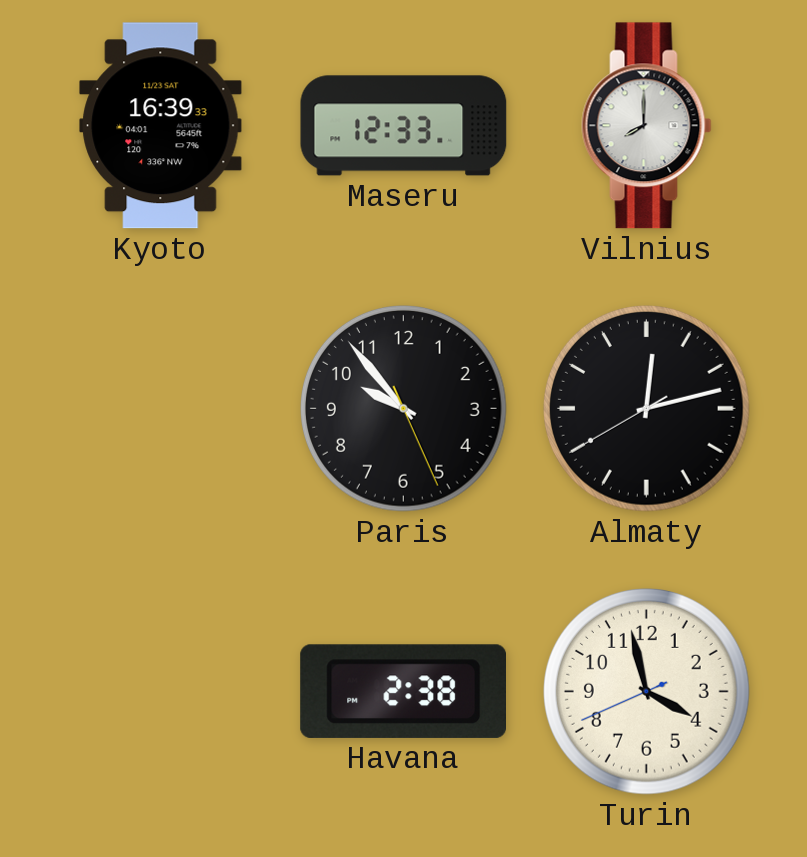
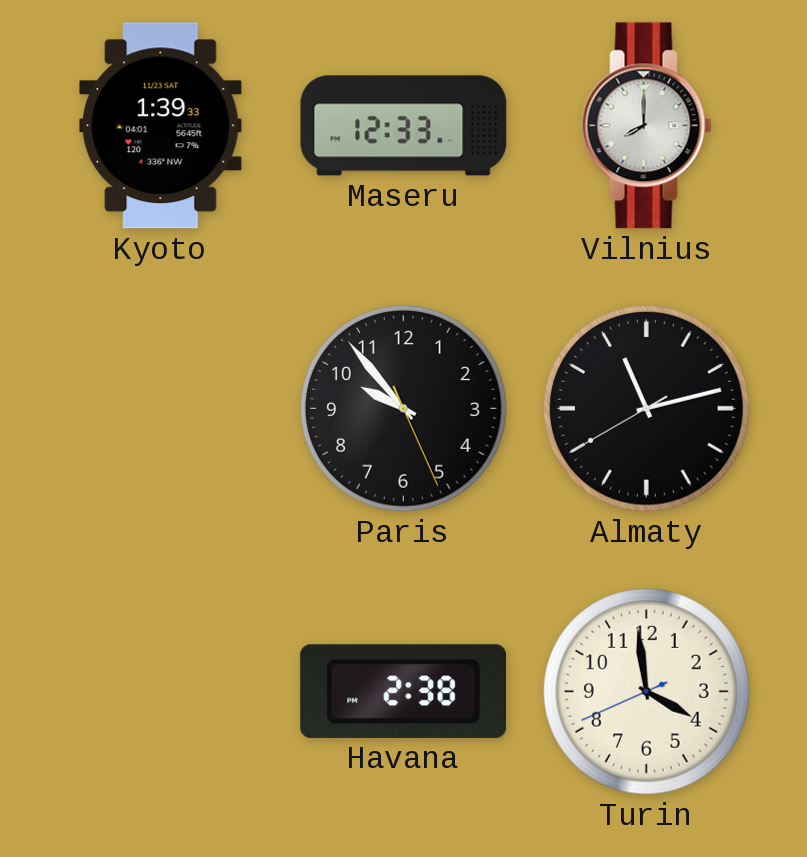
Kyoto: 16:39 -> 1:39
Almaty: 12:12 -> 11:12
Turin: 3:57 -> 3:58
